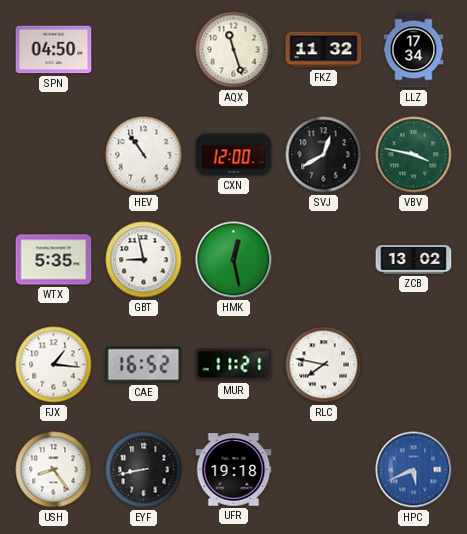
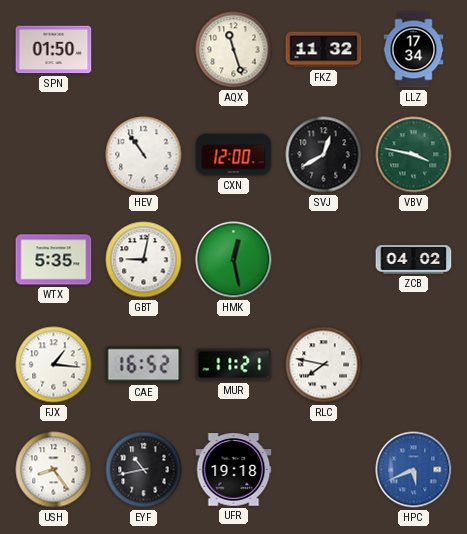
SPN: 04:50 -> 01:50
GBT: 8:58 -> 9:02
ZCB: 13:02 -> 04:02
EYF: 8:43 -> 10:43
